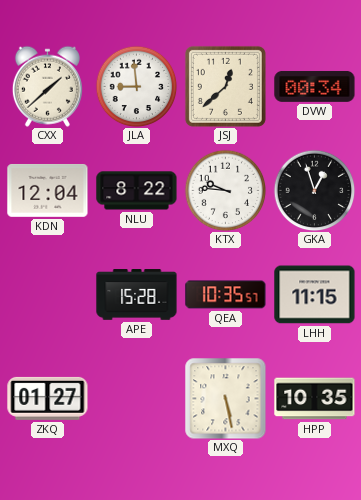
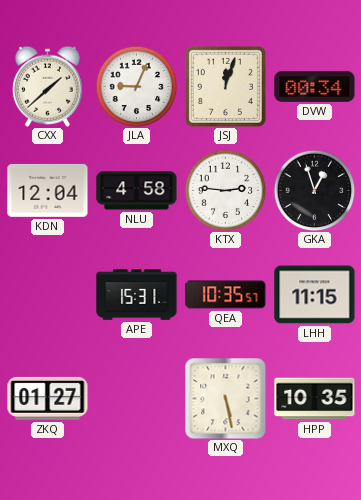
JLA: 8:59 -> 9:04
JSJ: 12:38 -> 12:03
NLU: 8:22 -> 4:58
KTX: 9:46 -> 2:46
APE: 15:28 -> 15:31
